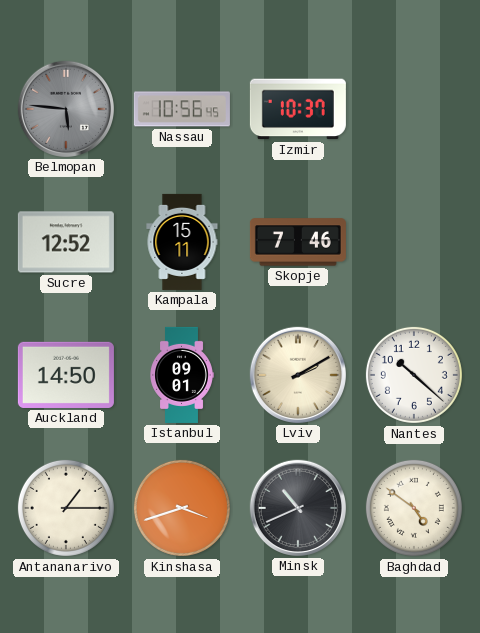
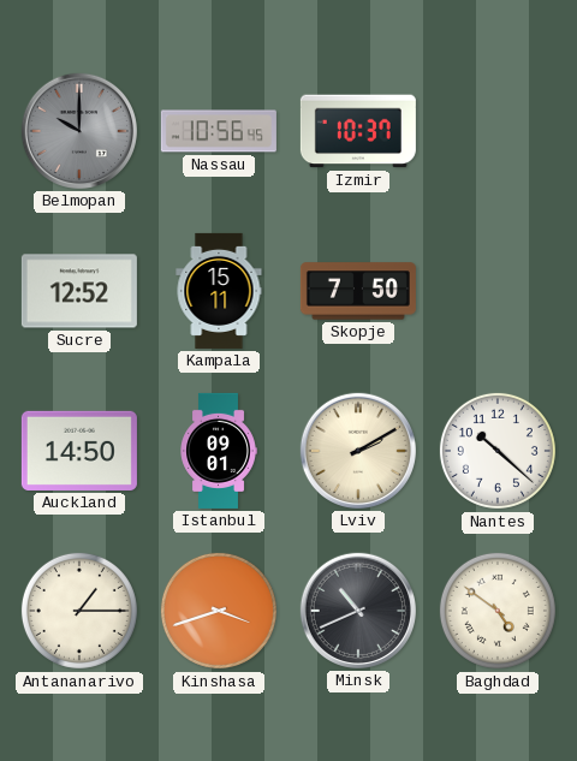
Belmopan: 5:46 -> 10:00
Skopje: 7:46 -> 7:50
